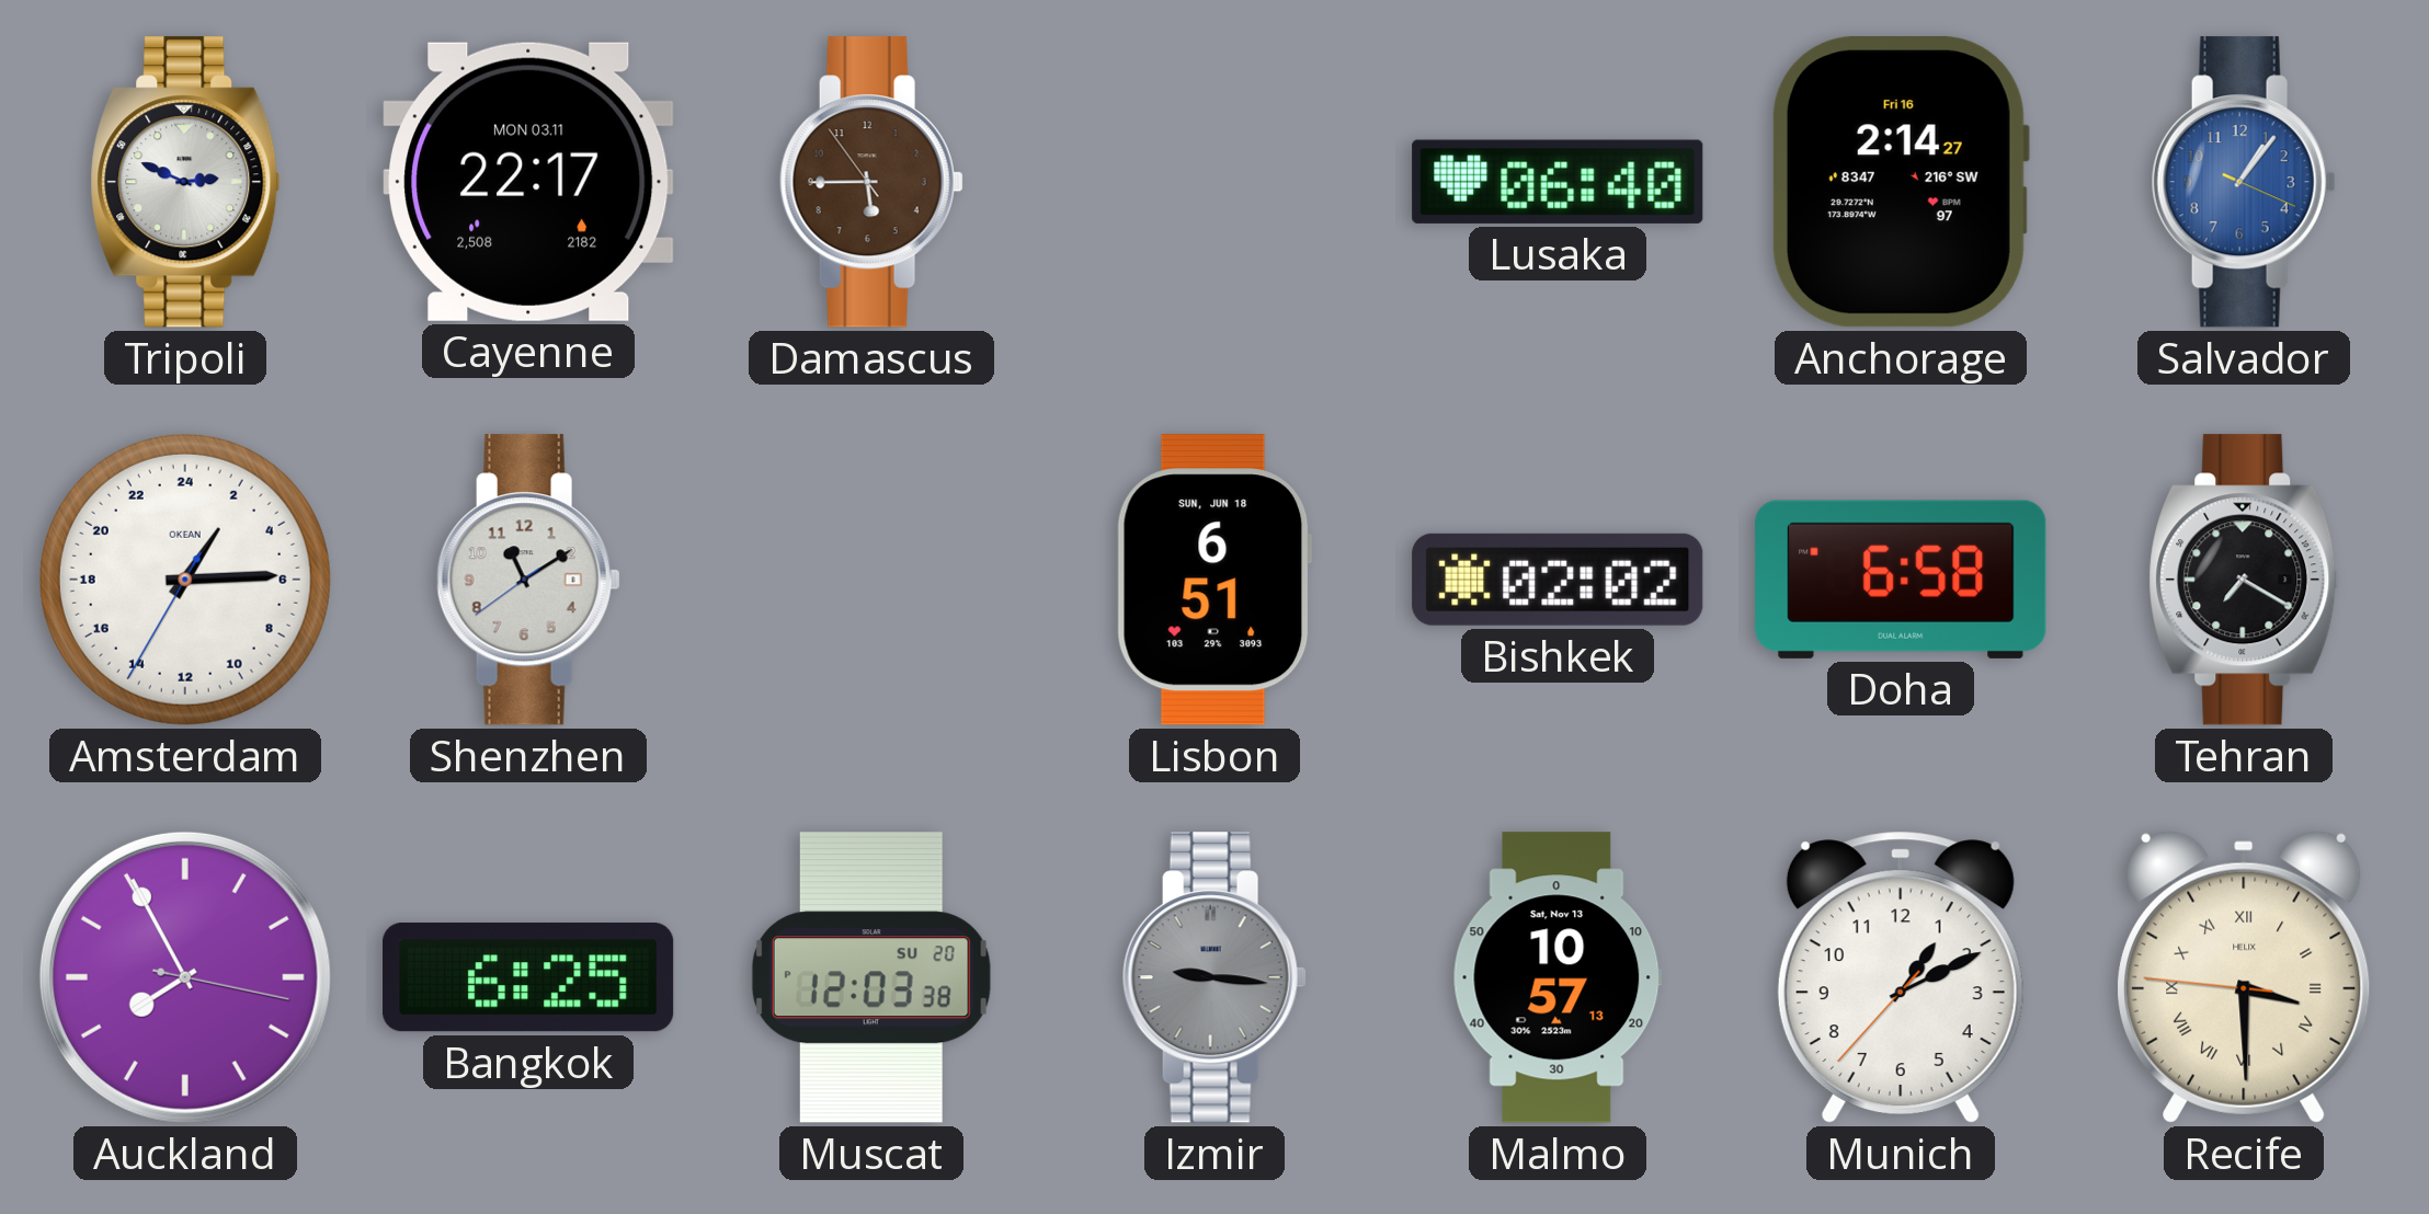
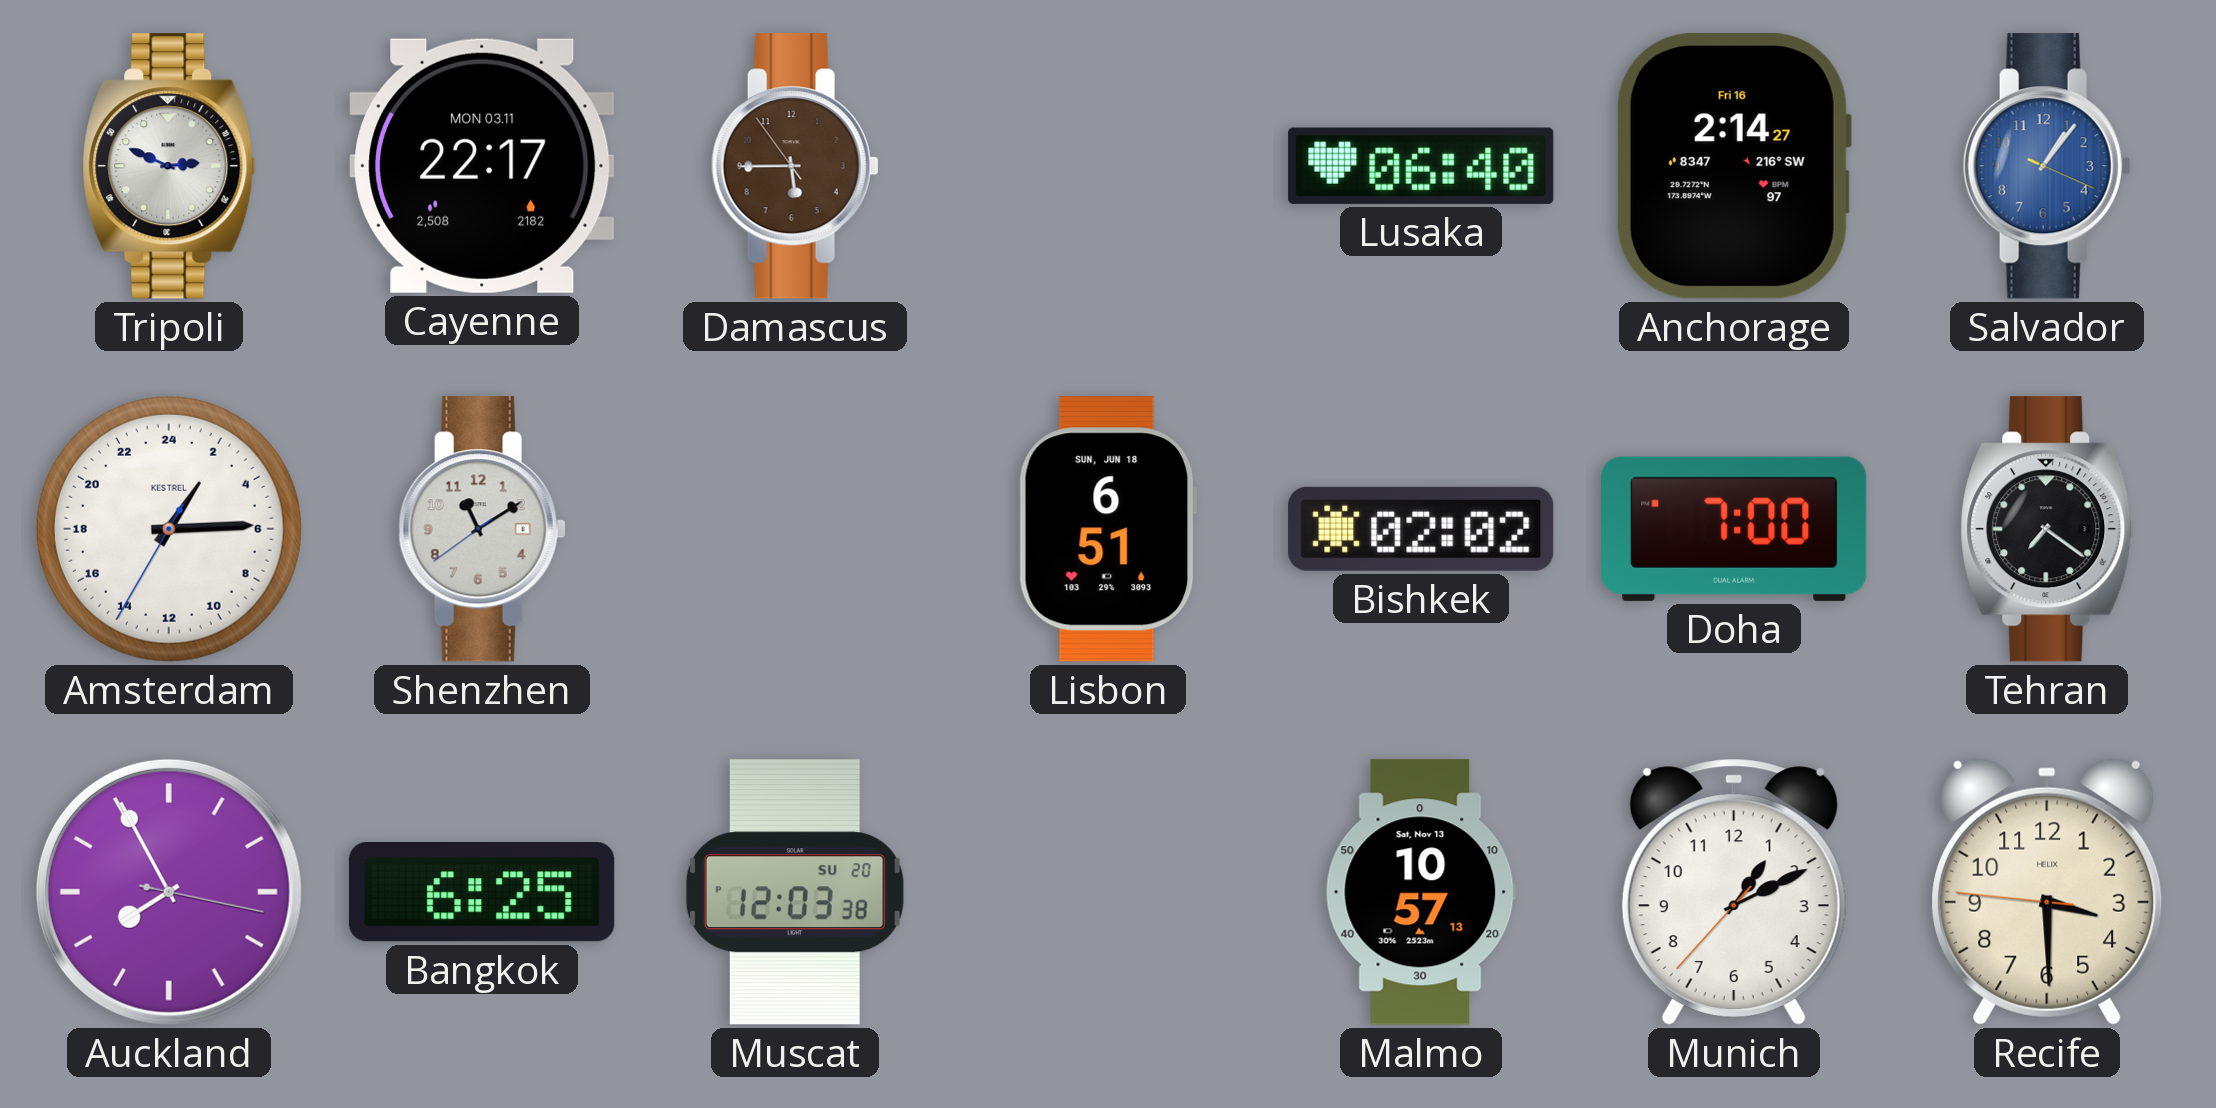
Amsterdam brand: OKEAN -> KESTREL
Doha: 6:58 -> 7:00
Tehran: 7:20 -> 7:21
Izmir: 9:16 -> none
Recife numerals: Roman -> Arabic
